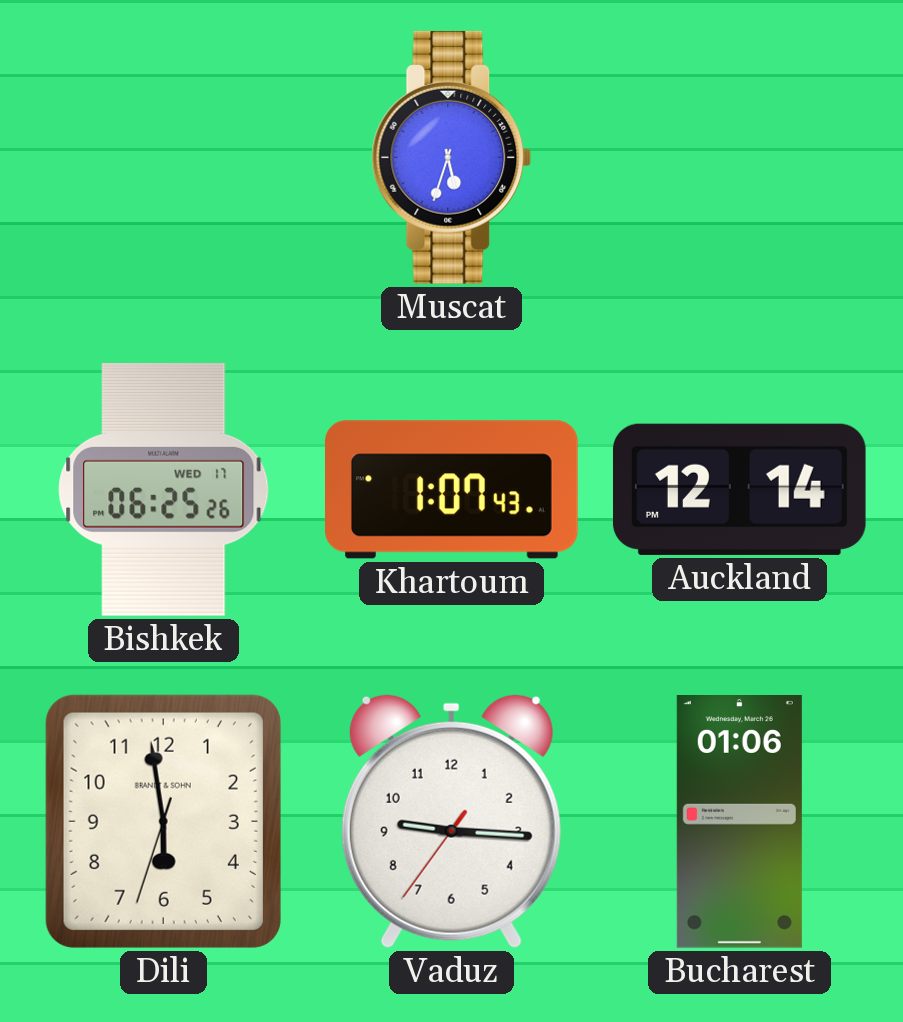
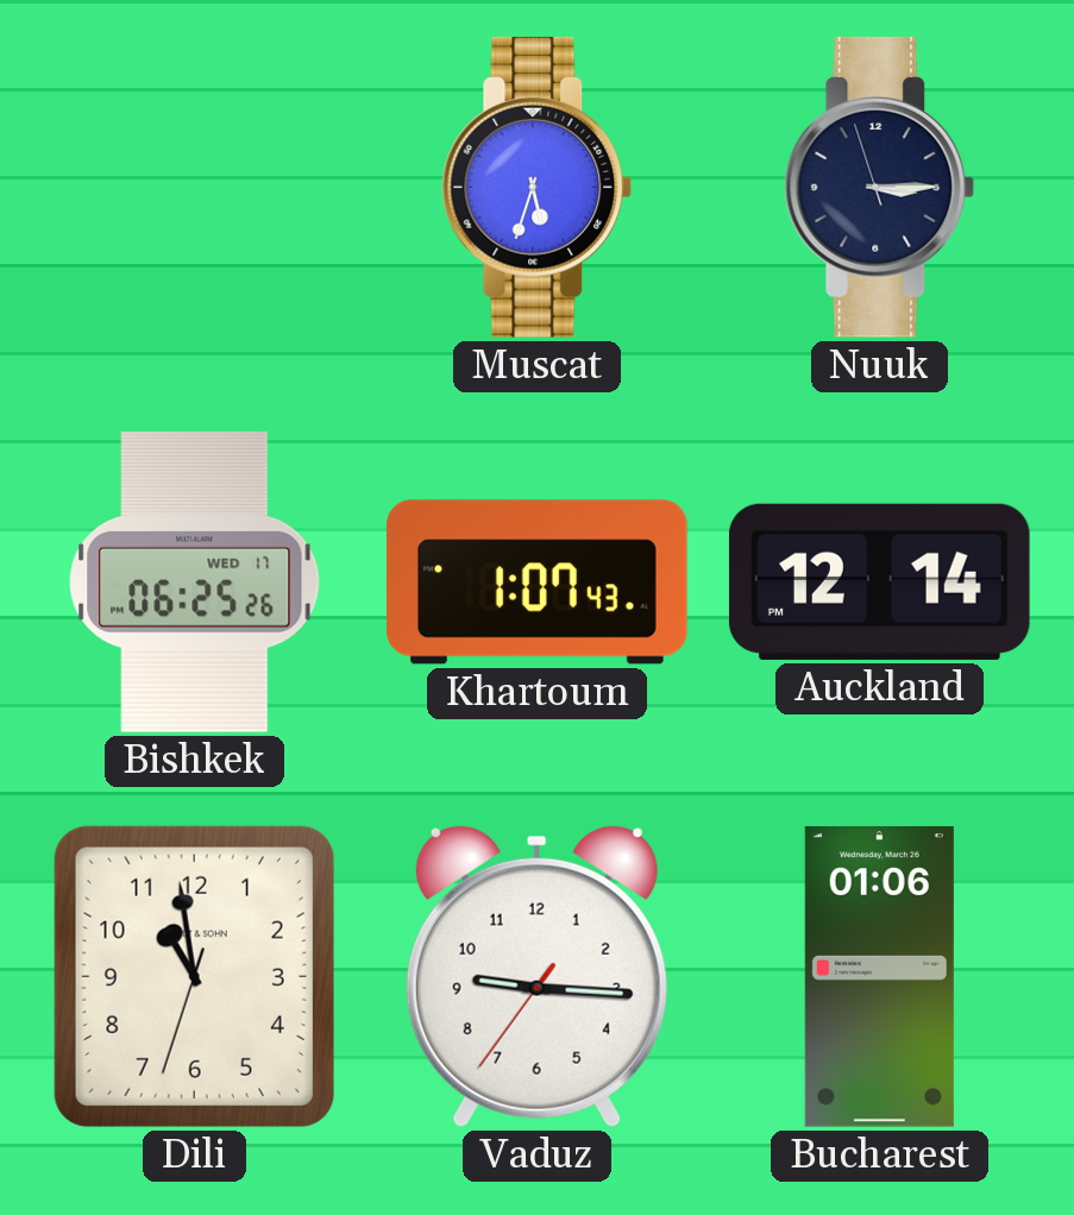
Nuuk: none -> 3:14
Dili: 5:58 -> 10:58
